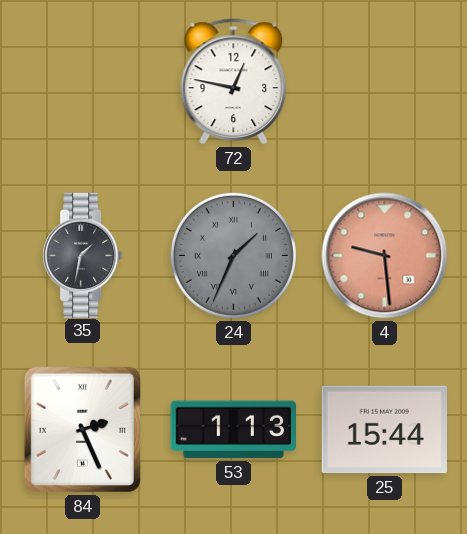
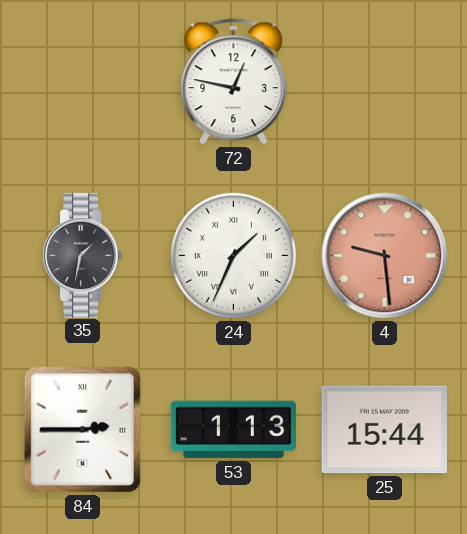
24 dial: grey -> white
84: 2:26 -> 2:45
